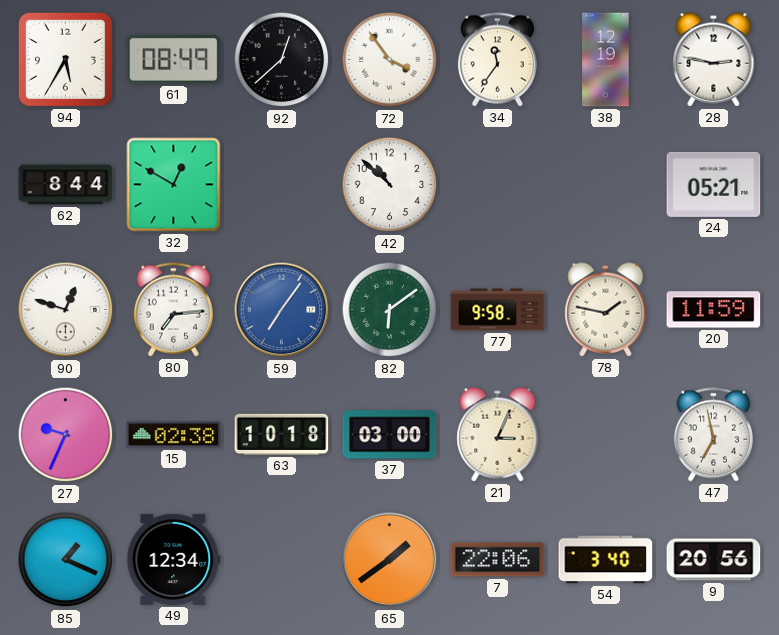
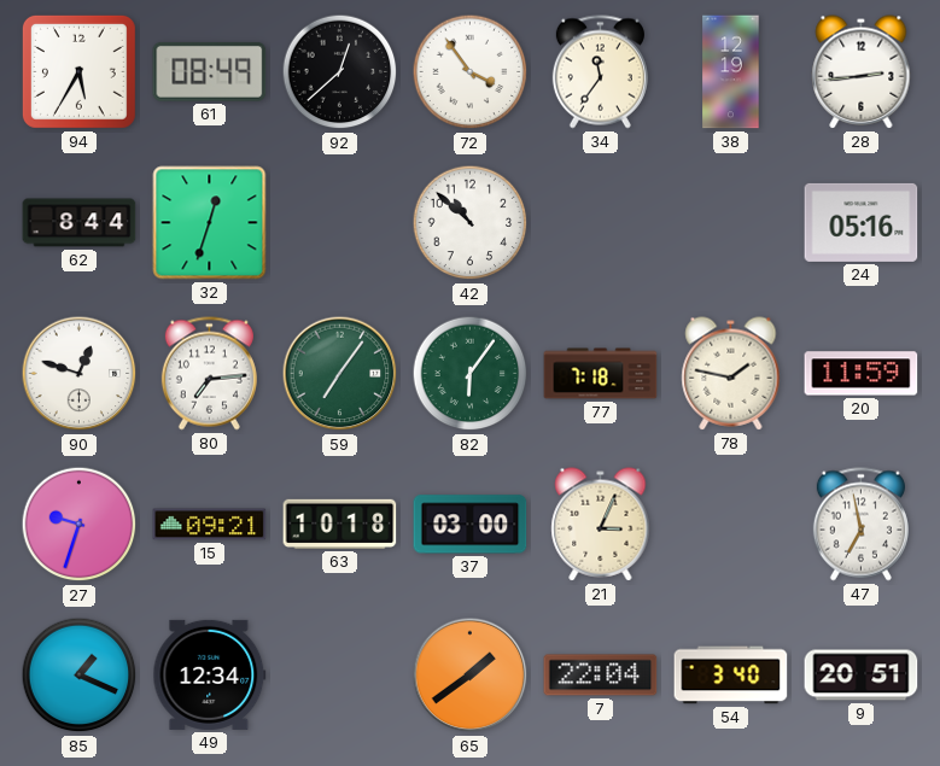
28: 2:47 -> 2:44
32: 12:50 -> 12:33
24: 05:21 -> 05:16
59 dial: blue -> green
82: 6:09 -> 6:06
77: 9:58 -> 7:18
27: 9:34 -> 9:33
15: 02:38 -> 09:21
7: 22:06 -> 22:04
9: 20:56 -> 20:51
